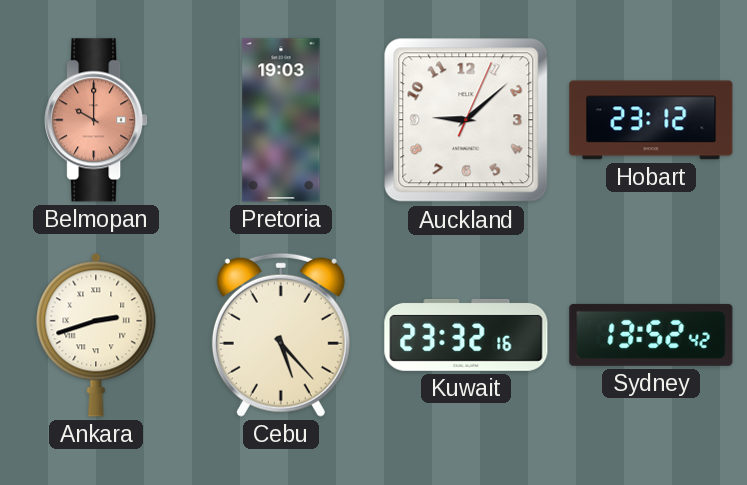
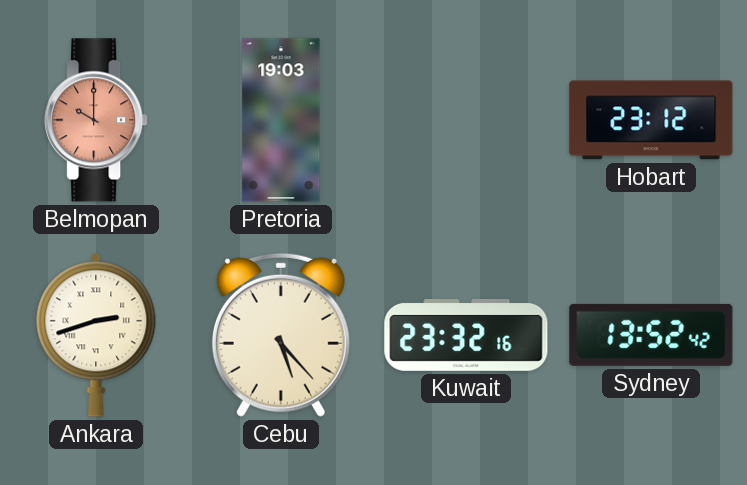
Auckland: 9:08 -> none
